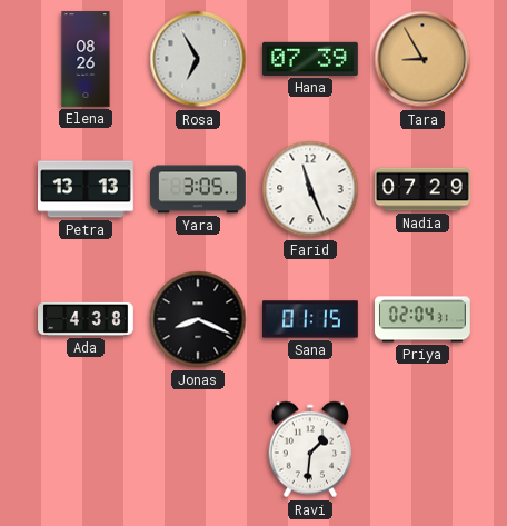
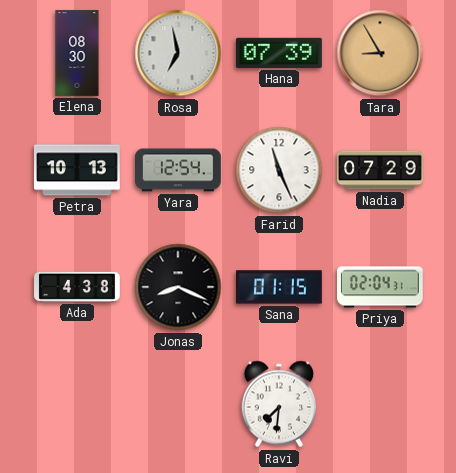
Elena: 08:26 -> 08:30
Rosa: 6:55 -> 6:58
Petra: 13:13 -> 10:13
Yara: 3:05 -> 12:54
Ravi: 1:31 -> 7:31
